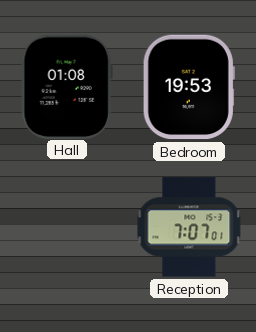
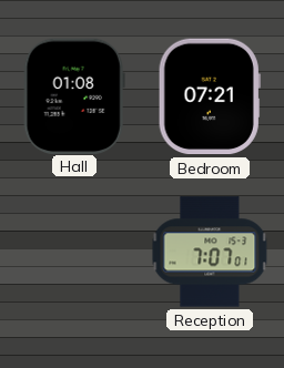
Bedroom: 19:53 -> 07:21
